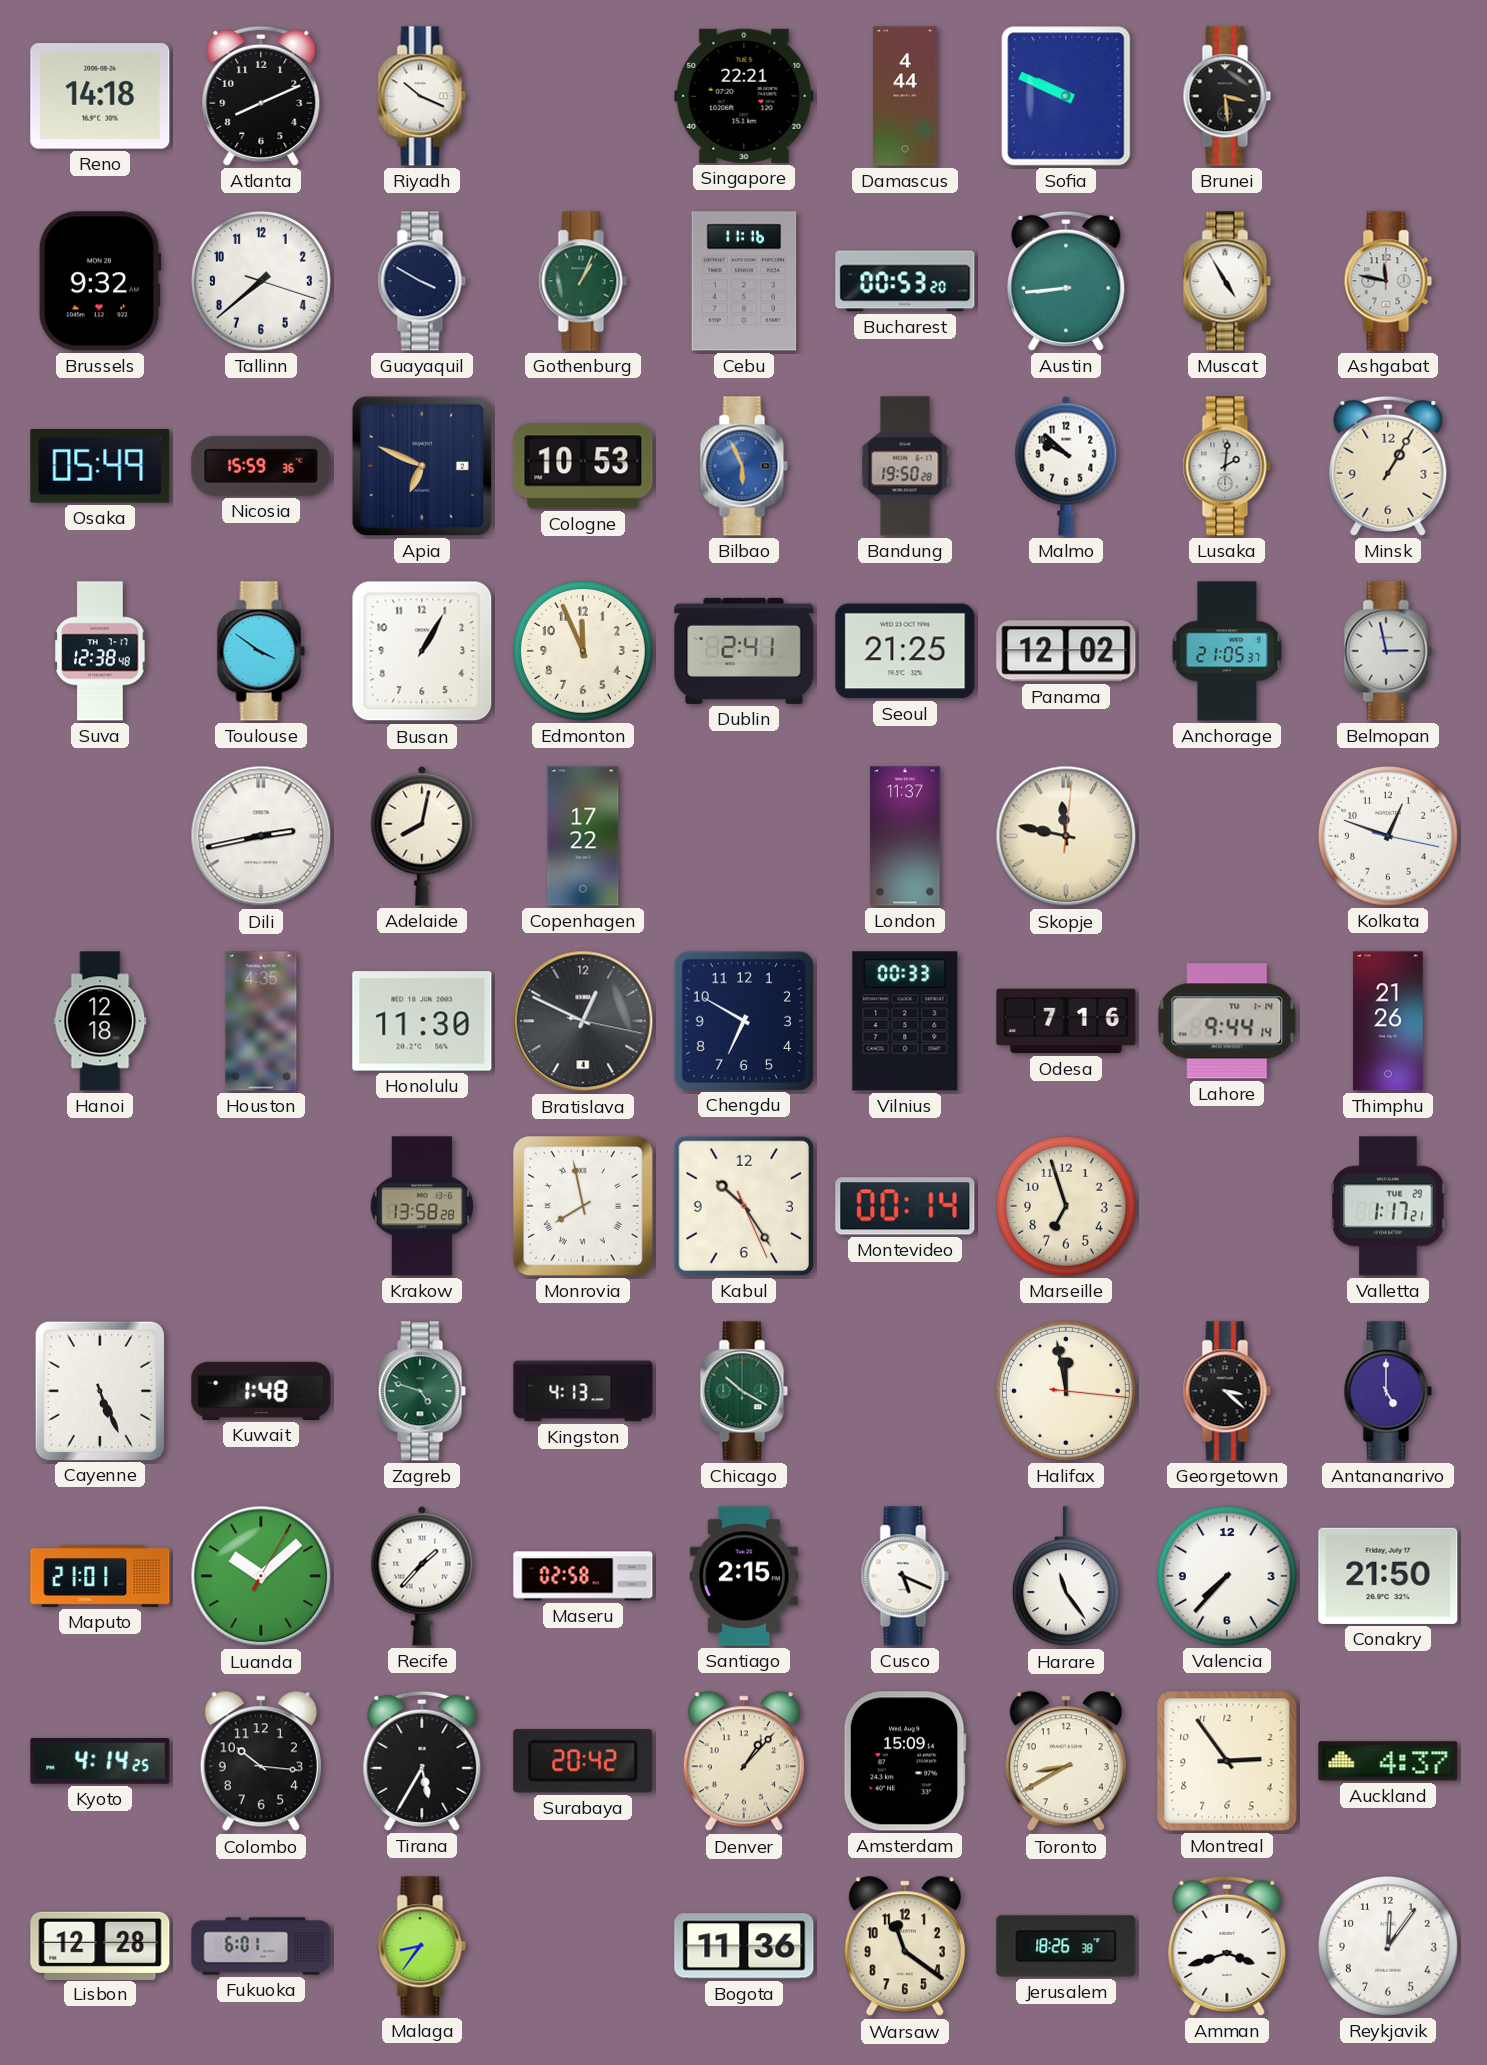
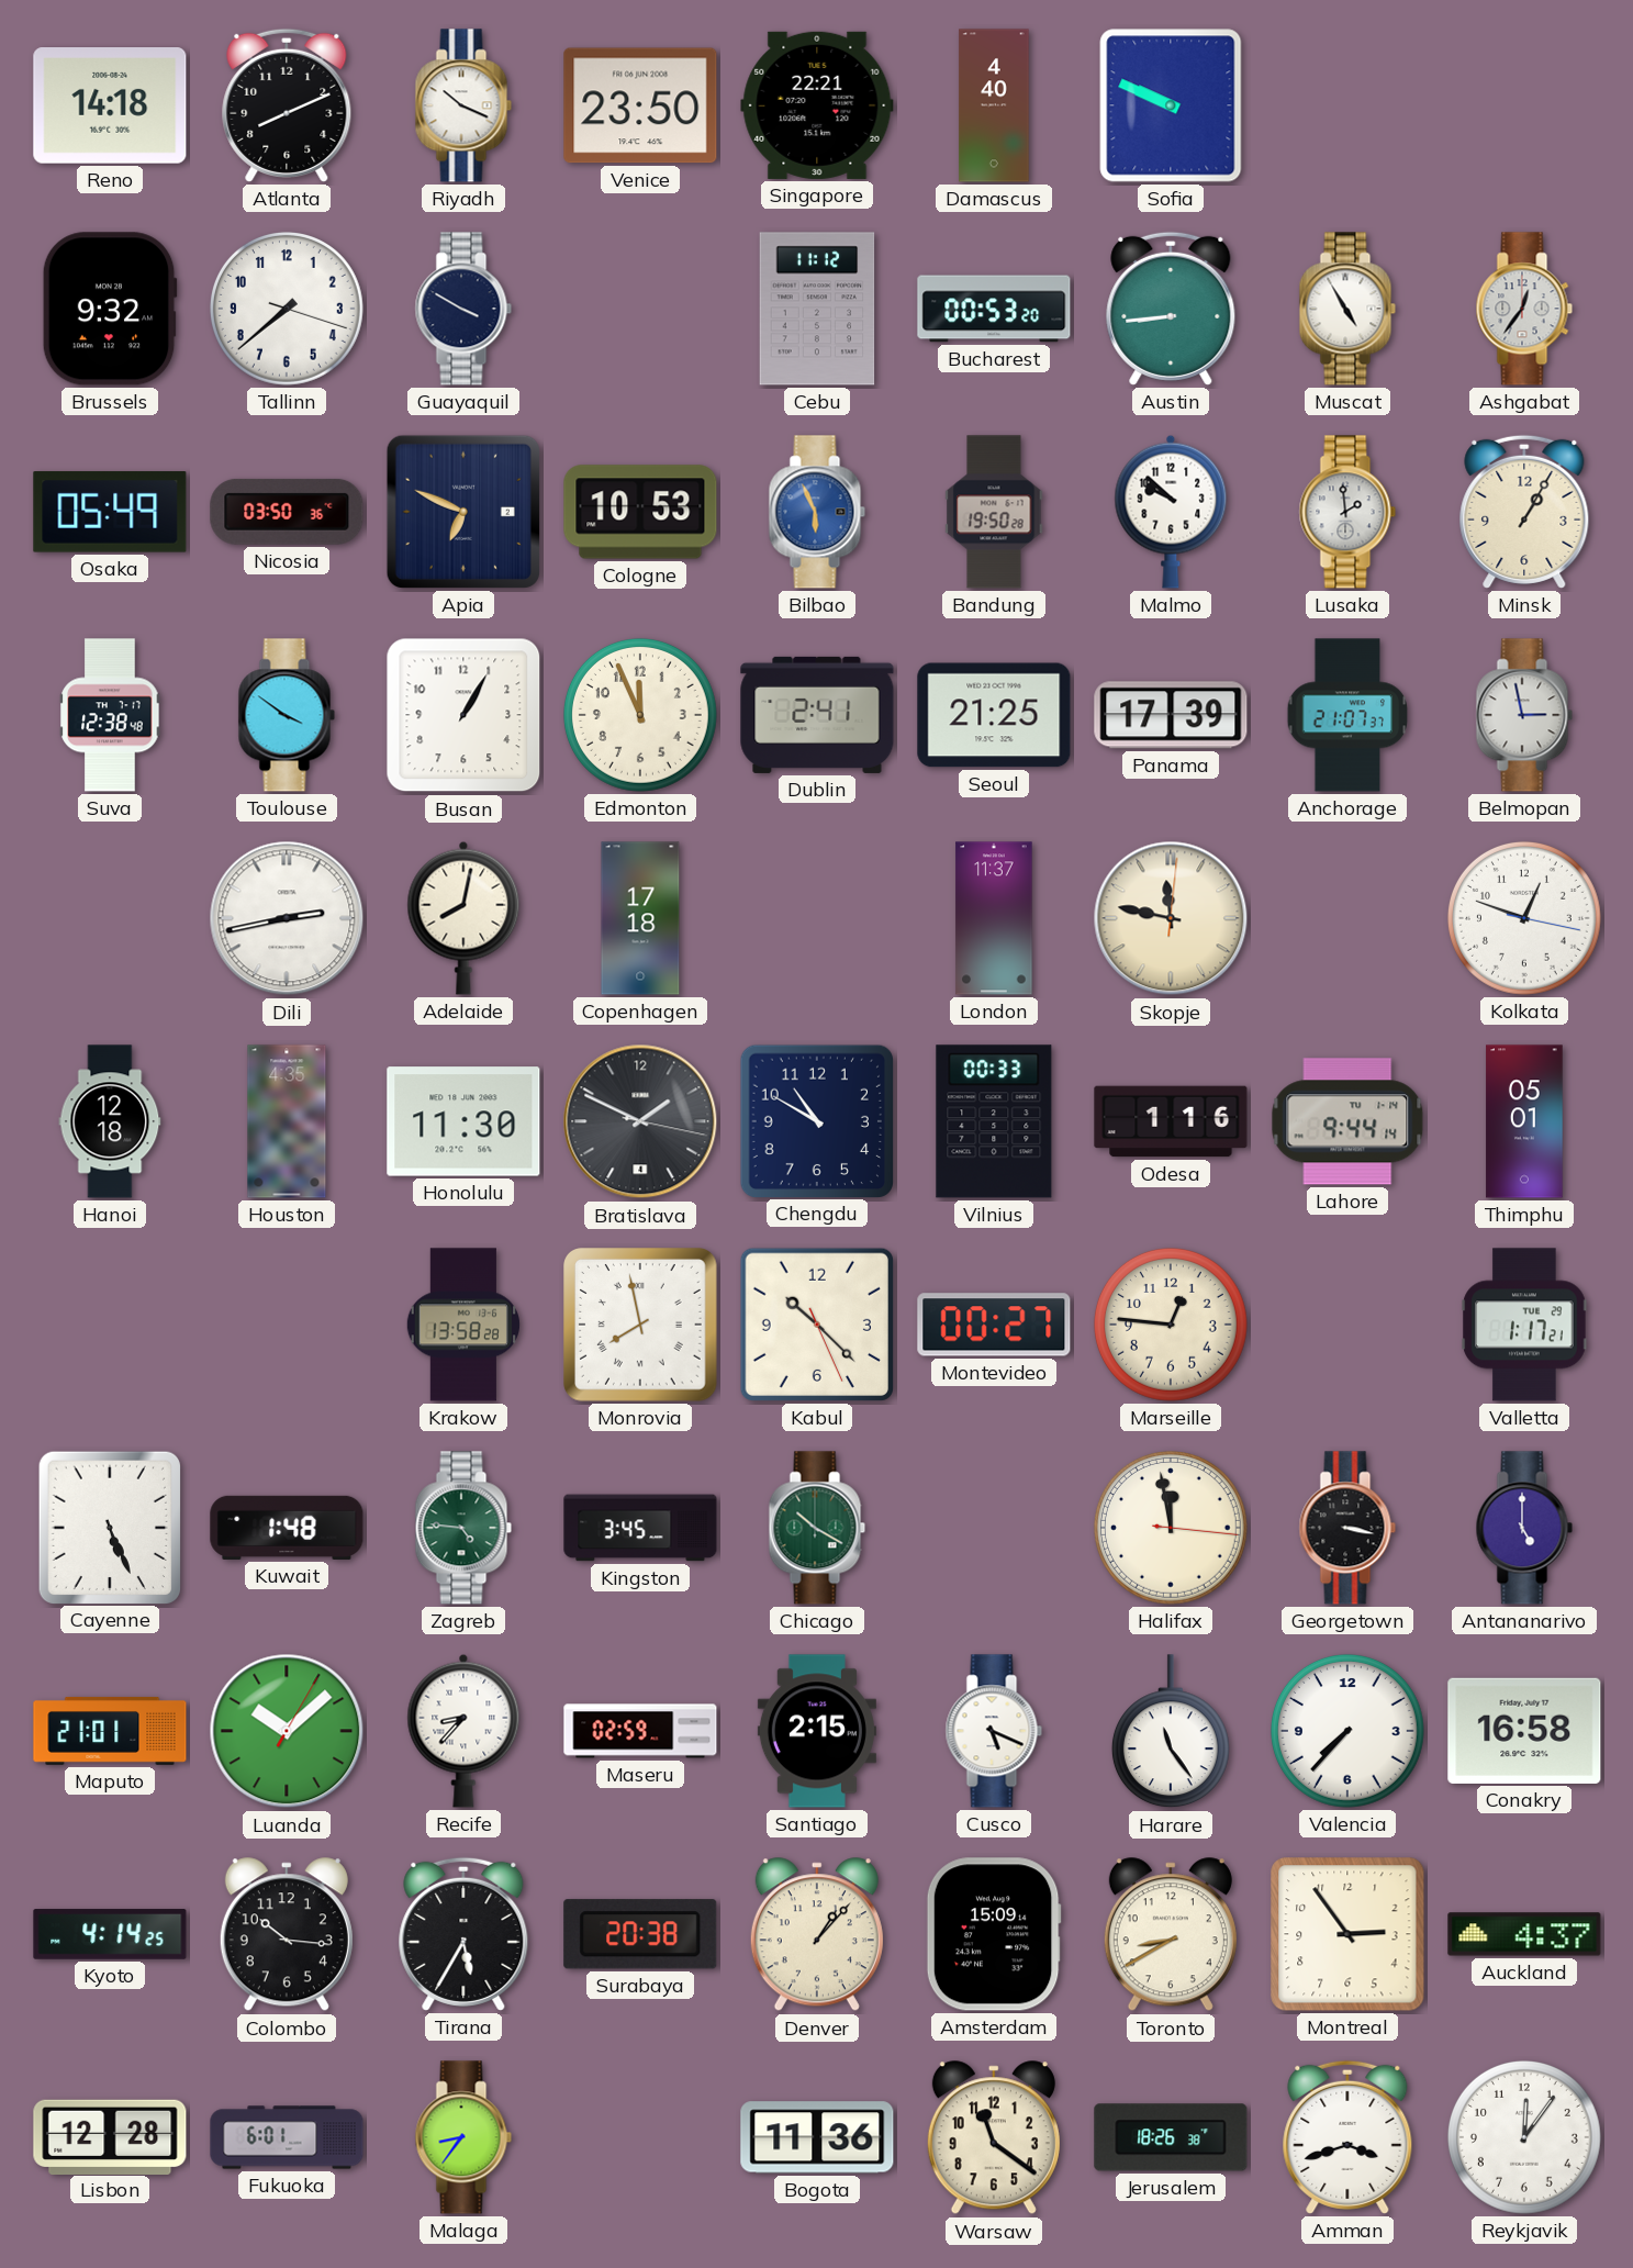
Venice: none -> 23:50
Damascus: 4:44 -> 4:40
Brunei: 3:29 -> none
Gothenburg: 1:04 -> none
Cebu: 11:16 -> 11:12
Ashgabat: 11:47 -> 12:36
Nicosia: 15:59 -> 03:50
Lusaka: 2:01 -> 1:59
Panama: 12:02 -> 17:39
Anchorage: 21:05 -> 21:07
Copenhagen: 17:22 -> 17:18
Bratislava: 12:49 -> 1:49
Chengdu: 6:50 -> 10:50
Odesa: 7:16 -> 1:16
Thimphu: 21:26 -> 05:01
Kabul: 10:24 -> 10:22
Montevideo: 00:14 -> 00:27
Marseille: 6:57 -> 12:46
Zagreb: 4:48 -> 4:46
Kingston: 4:13 -> 3:45
Georgetown: 3:22 -> 3:17
Recife: 1:37 -> 8:37
Maseru: 02:58 -> 02:59
Conakry: 21:50 -> 16:58
Surabaya: 20:42 -> 20:38
